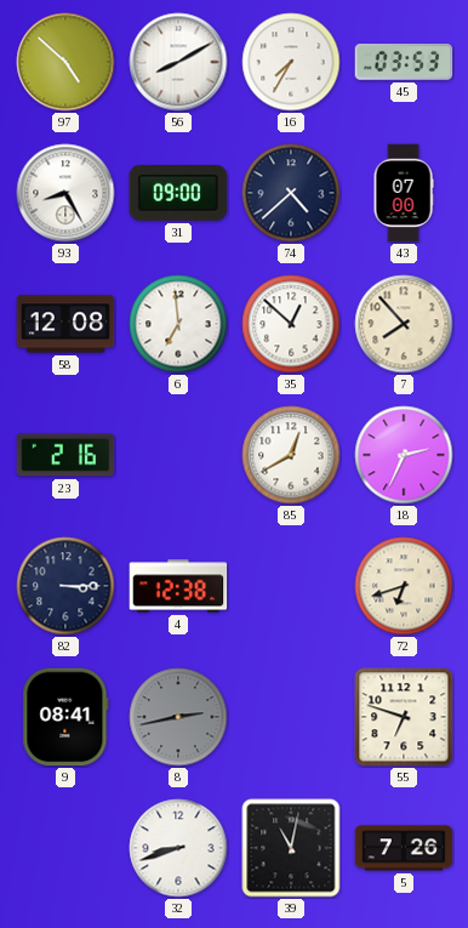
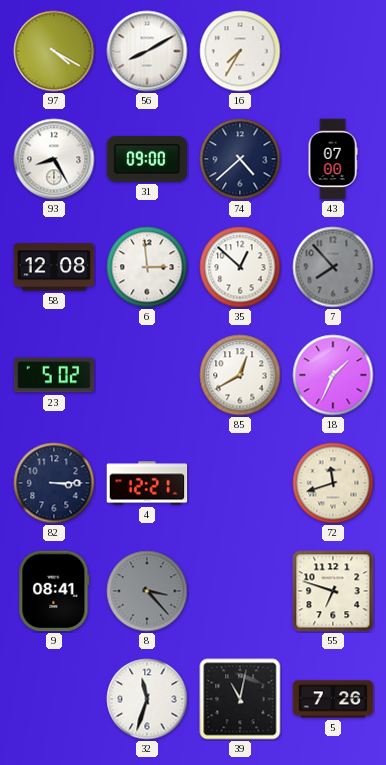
97: 4:52 -> 4:20
45: 03:53 -> none
6: 6:59 -> 2:59
7 dial: cream -> grey
23: 2:16 -> 5:02
18: 2:34 -> 1:34
4: 12:38 -> 12:21
72: 6:42 -> 11:42
8: 2:43 -> 3:23
32: 8:42 -> 11:33
